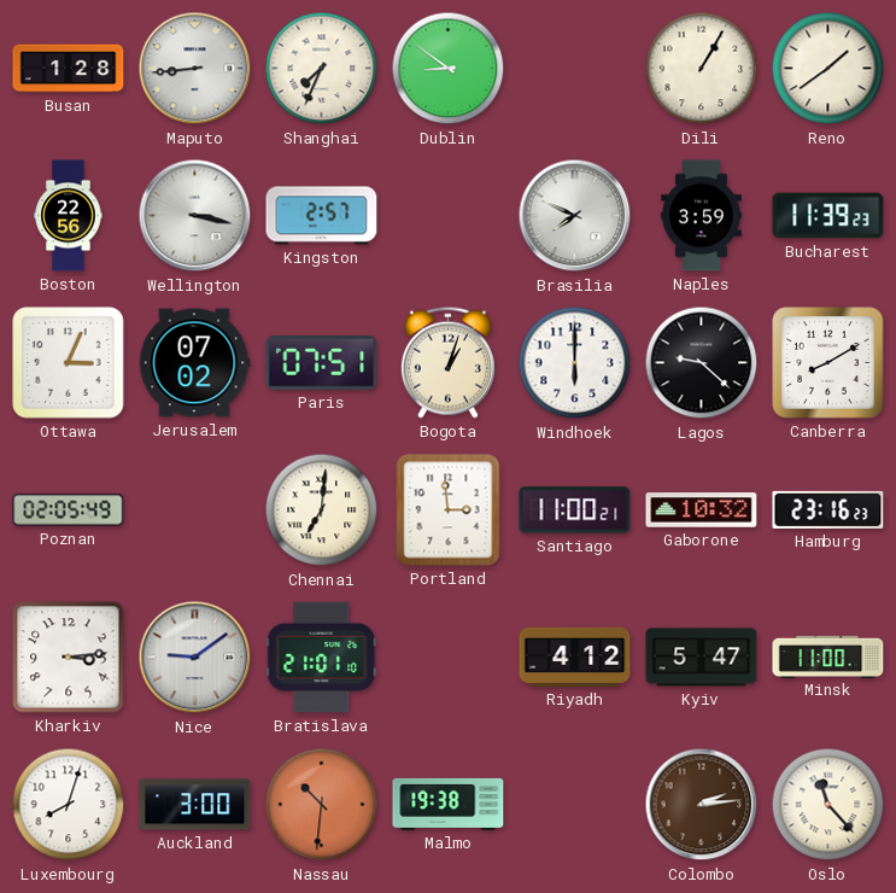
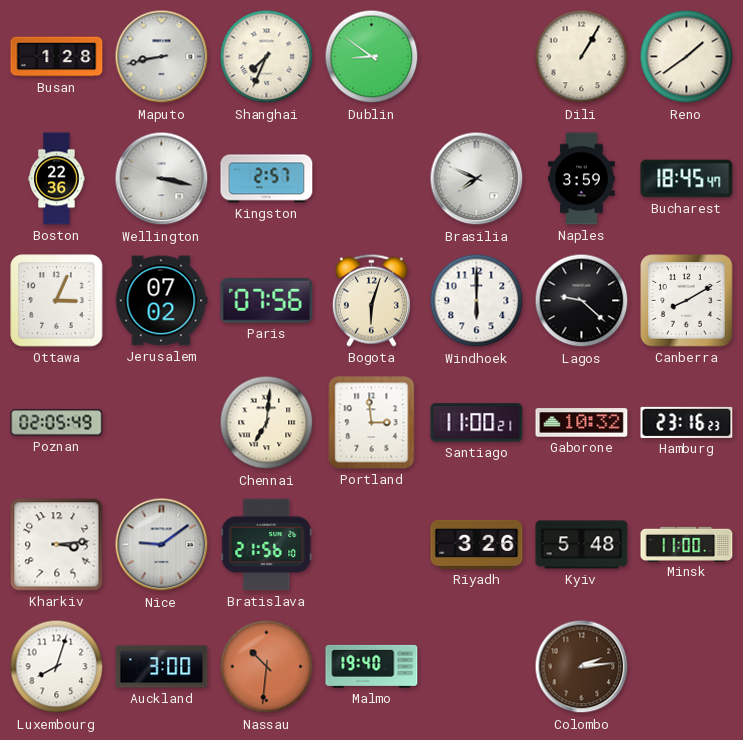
Maputo: 8:44 -> 8:43
Boston: 22:56 -> 22:36
Bucharest: 11:39 -> 18:45
Paris: 07:51 -> 07:56
Bogota: 1:03 -> 6:03
Bratislava: 21:01 -> 21:56
Riyadh: 4:12 -> 3:26
Kyiv: 5:47 -> 5:48
Malmo: 19:38 -> 19:40
Oslo: 11:23 -> none
